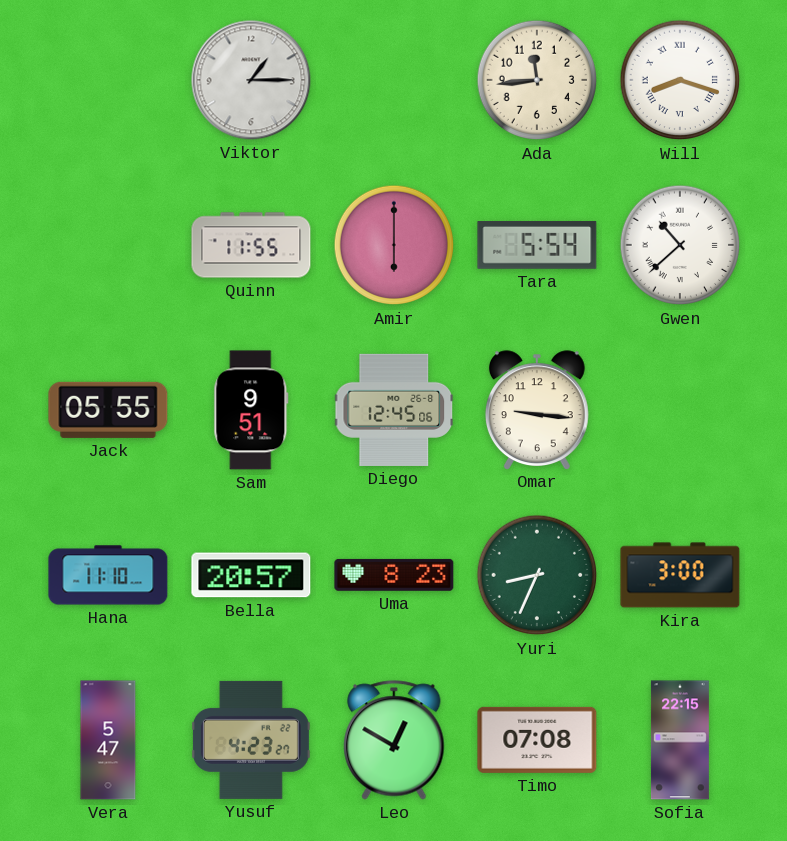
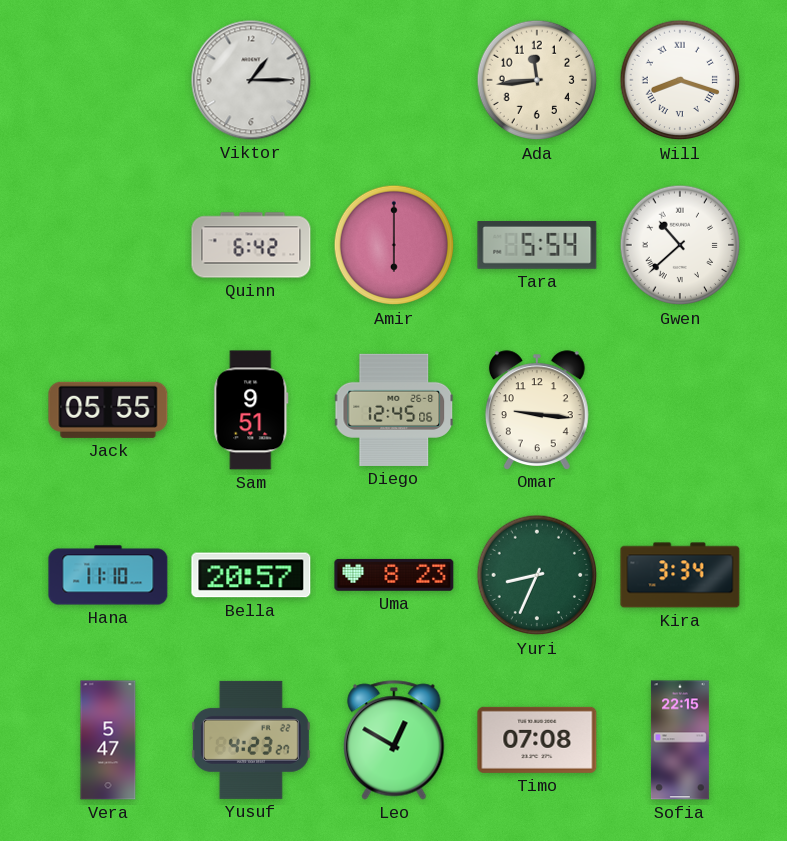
Quinn: 11:55 -> 6:42
Kira: 3:00 -> 3:34
